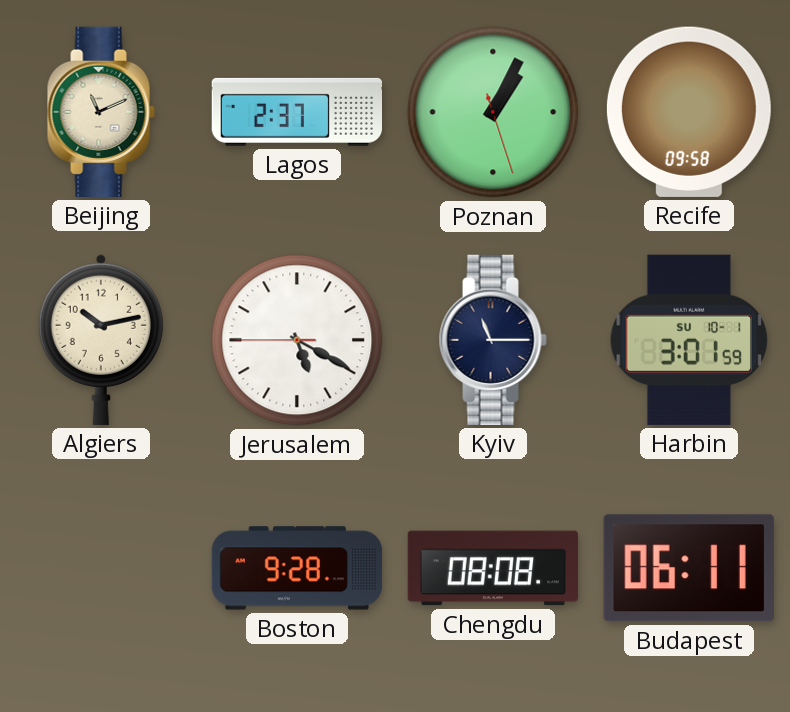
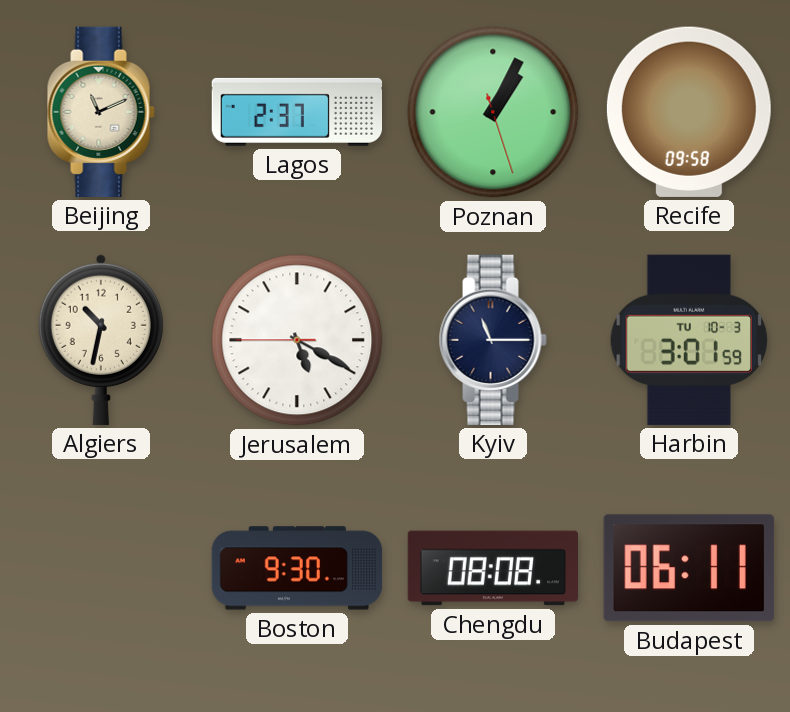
Algiers: 10:13 -> 10:32
Harbin date: SU 10-1 -> TU 10-3
Boston: 9:28 -> 9:30
